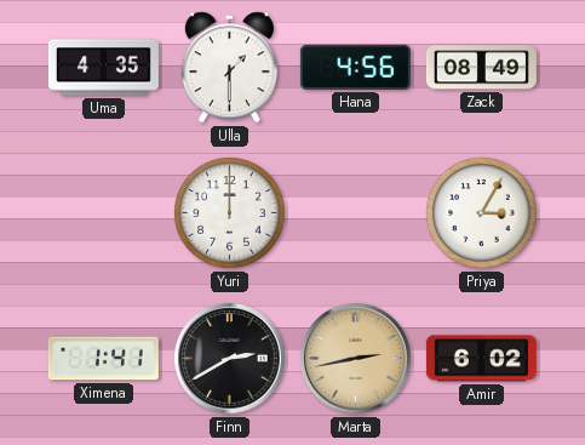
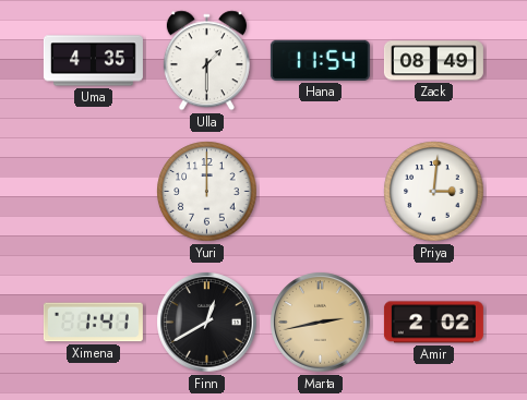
Hana: 4:56 -> 11:54
Priya: 3:05 -> 3:01
Finn: 2:40 -> 12:40
Amir: 6:02 -> 2:02
